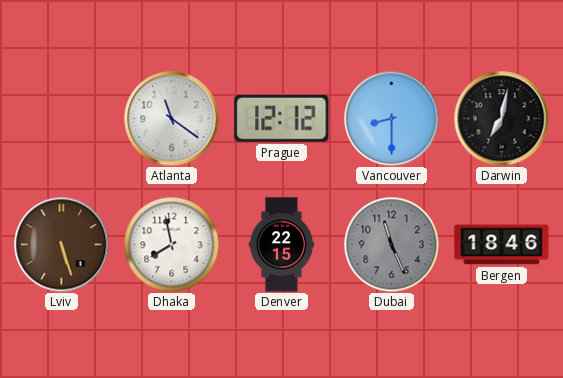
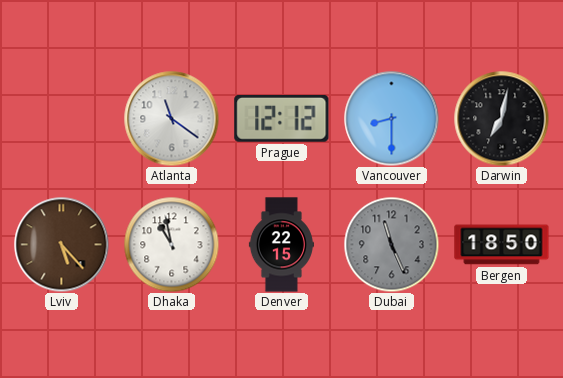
Lviv: 5:27 -> 5:23
Dhaka: 7:58 -> 10:58
Bergen: 18:46 -> 18:50
